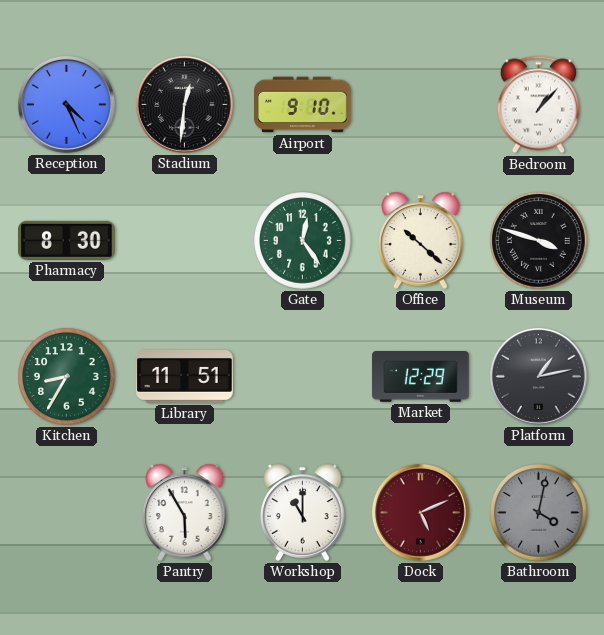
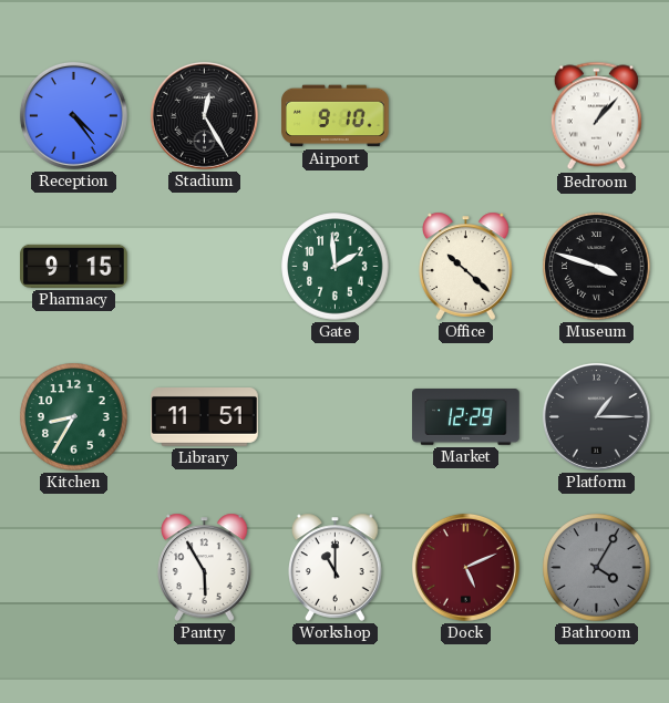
Reception: 4:26 -> 4:24
Stadium: 12:31 -> 12:25
Pharmacy: 8:30 -> 9:15
Gate: 12:24 -> 1:59
Platform: 1:13 -> 1:15
Bathroom: 4:02 -> 4:05
